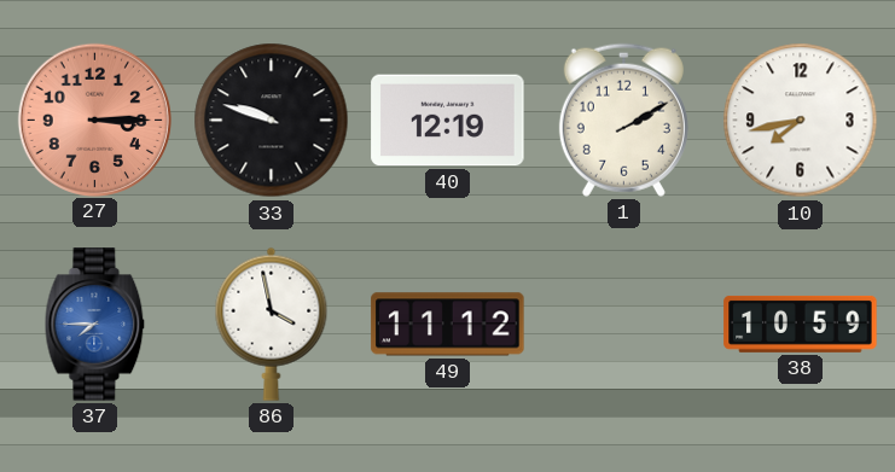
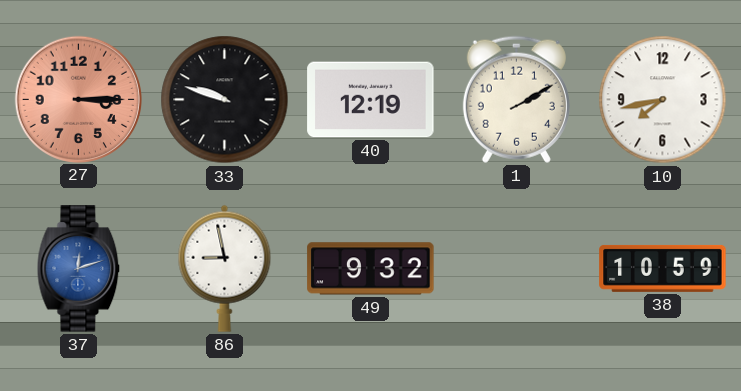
37: 7:45 -> 12:12
86: 3:58 -> 8:58
49: 11:12 -> 9:32
